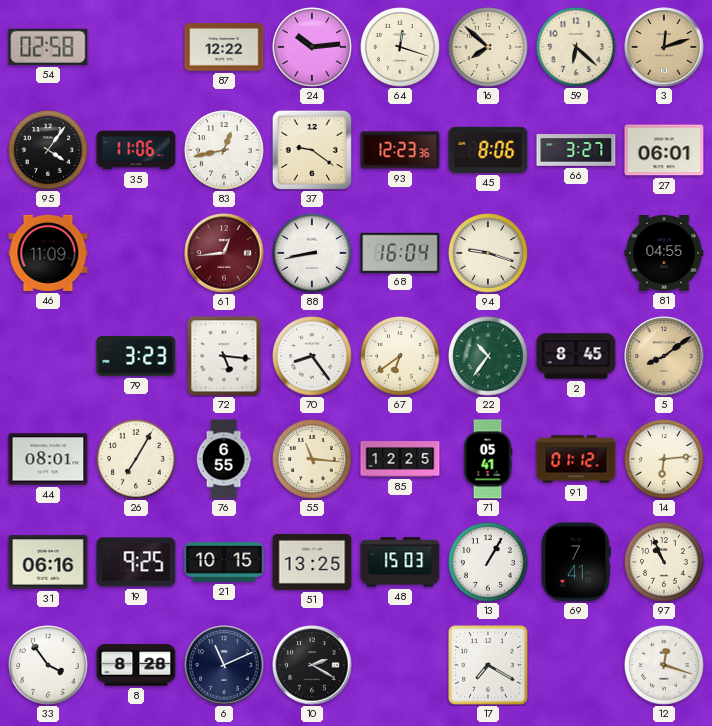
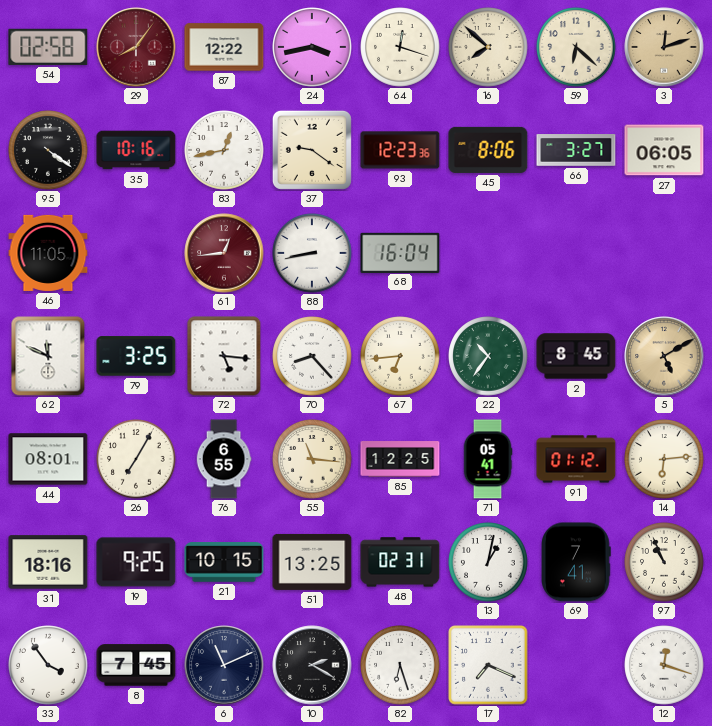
29: none -> 8:06
24: 10:14 -> 3:43
95: 4:06 -> 4:21
35: 11:06 -> 10:16
27: 06:01 -> 06:05
46: 11:09 -> 11:05
94: 9:18 -> none
81: 04:55 -> none
62: none -> 11:49
79: 3:23 -> 3:25
70: 8:24 -> 8:23
67: 6:39 -> 6:44
5: 8:09 -> 5:10
31: 06:16 -> 18:16
48: 15:03 -> 02:31
13: 1:05 -> 1:02
8: 8:28 -> 7:45
82: none -> 6:27
17: 7:20 -> 7:19
